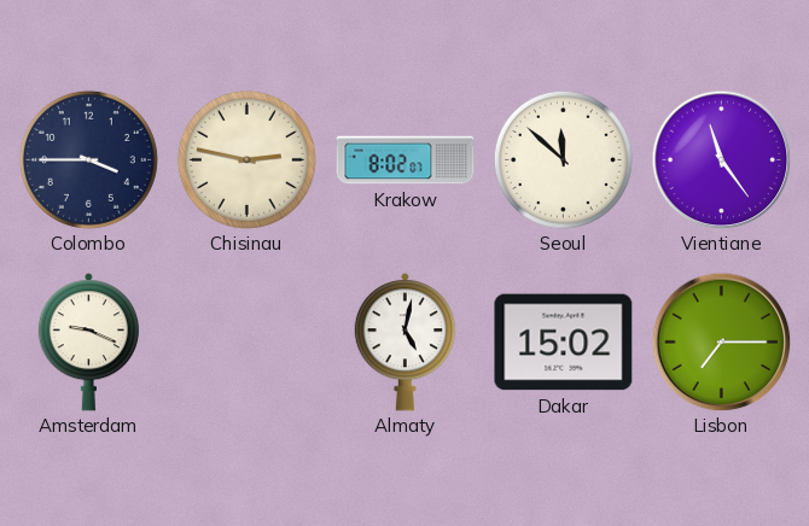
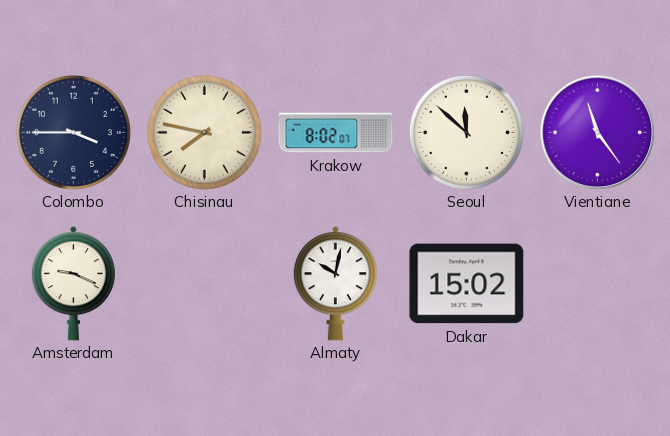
Chisinau: 2:47 -> 7:47
Almaty: 5:02 -> 10:02
Lisbon: 7:15 -> none
